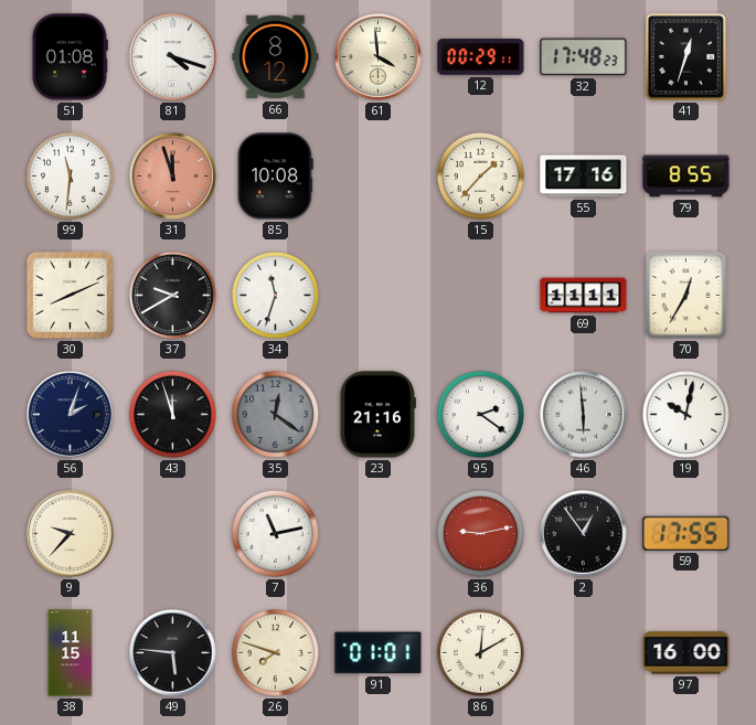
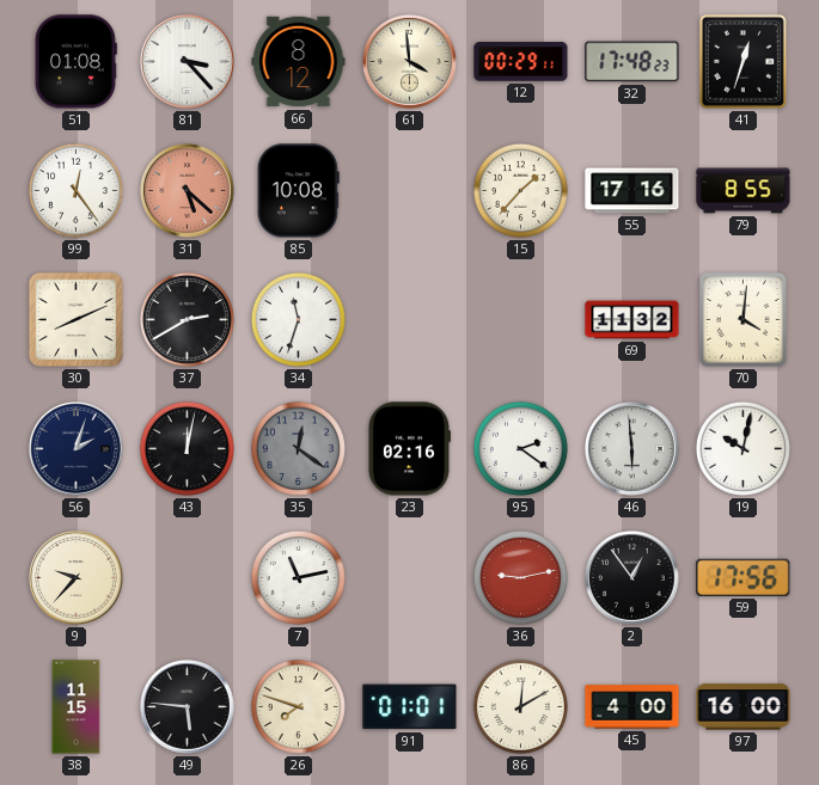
81: 4:18 -> 3:23
99: 11:31 -> 12:24
31: 11:57 -> 5:22
37: 9:40 -> 2:40
69: 11:11 -> 11:32
70: 12:35 -> 4:01
43: 11:57 -> 12:02
23: 21:16 -> 02:16
59: 17:55 -> 17:56
45: none -> 4:00
